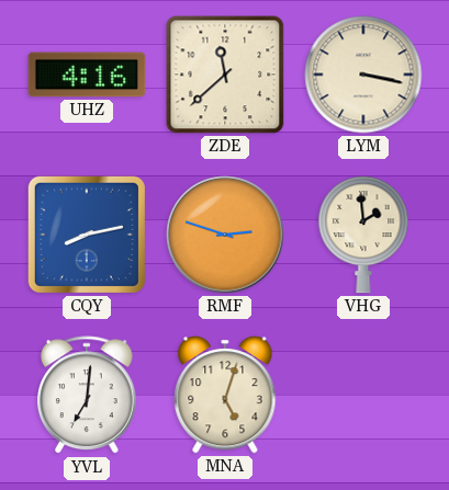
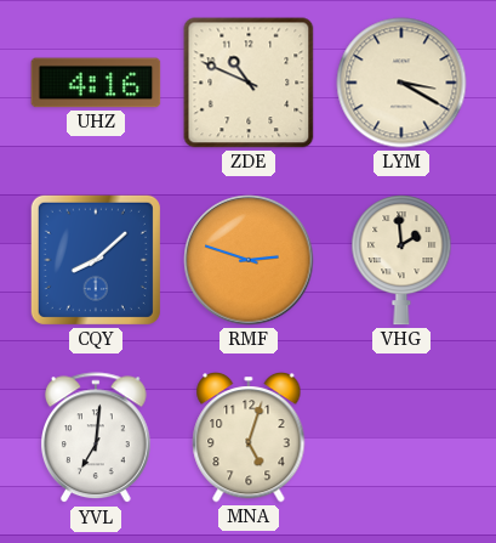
ZDE: 11:38 -> 10:49
LYM: 3:17 -> 3:20
CQY: 8:13 -> 8:08
